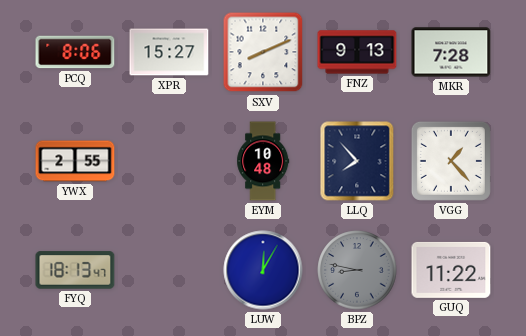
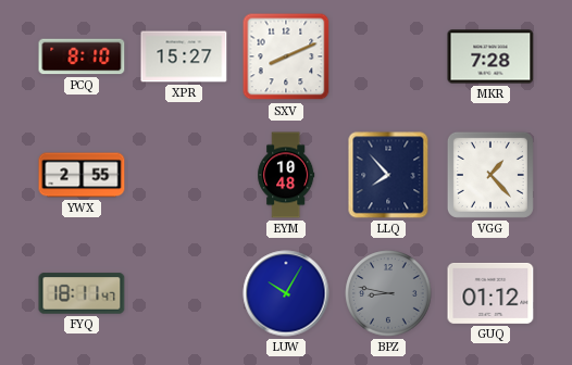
PCQ: 8:06 -> 8:10
FNZ: 9:13 -> none
FYQ: 18:13 -> 18:11
LUW: 12:05 -> 10:05
GUQ: 11:22 -> 01:12
